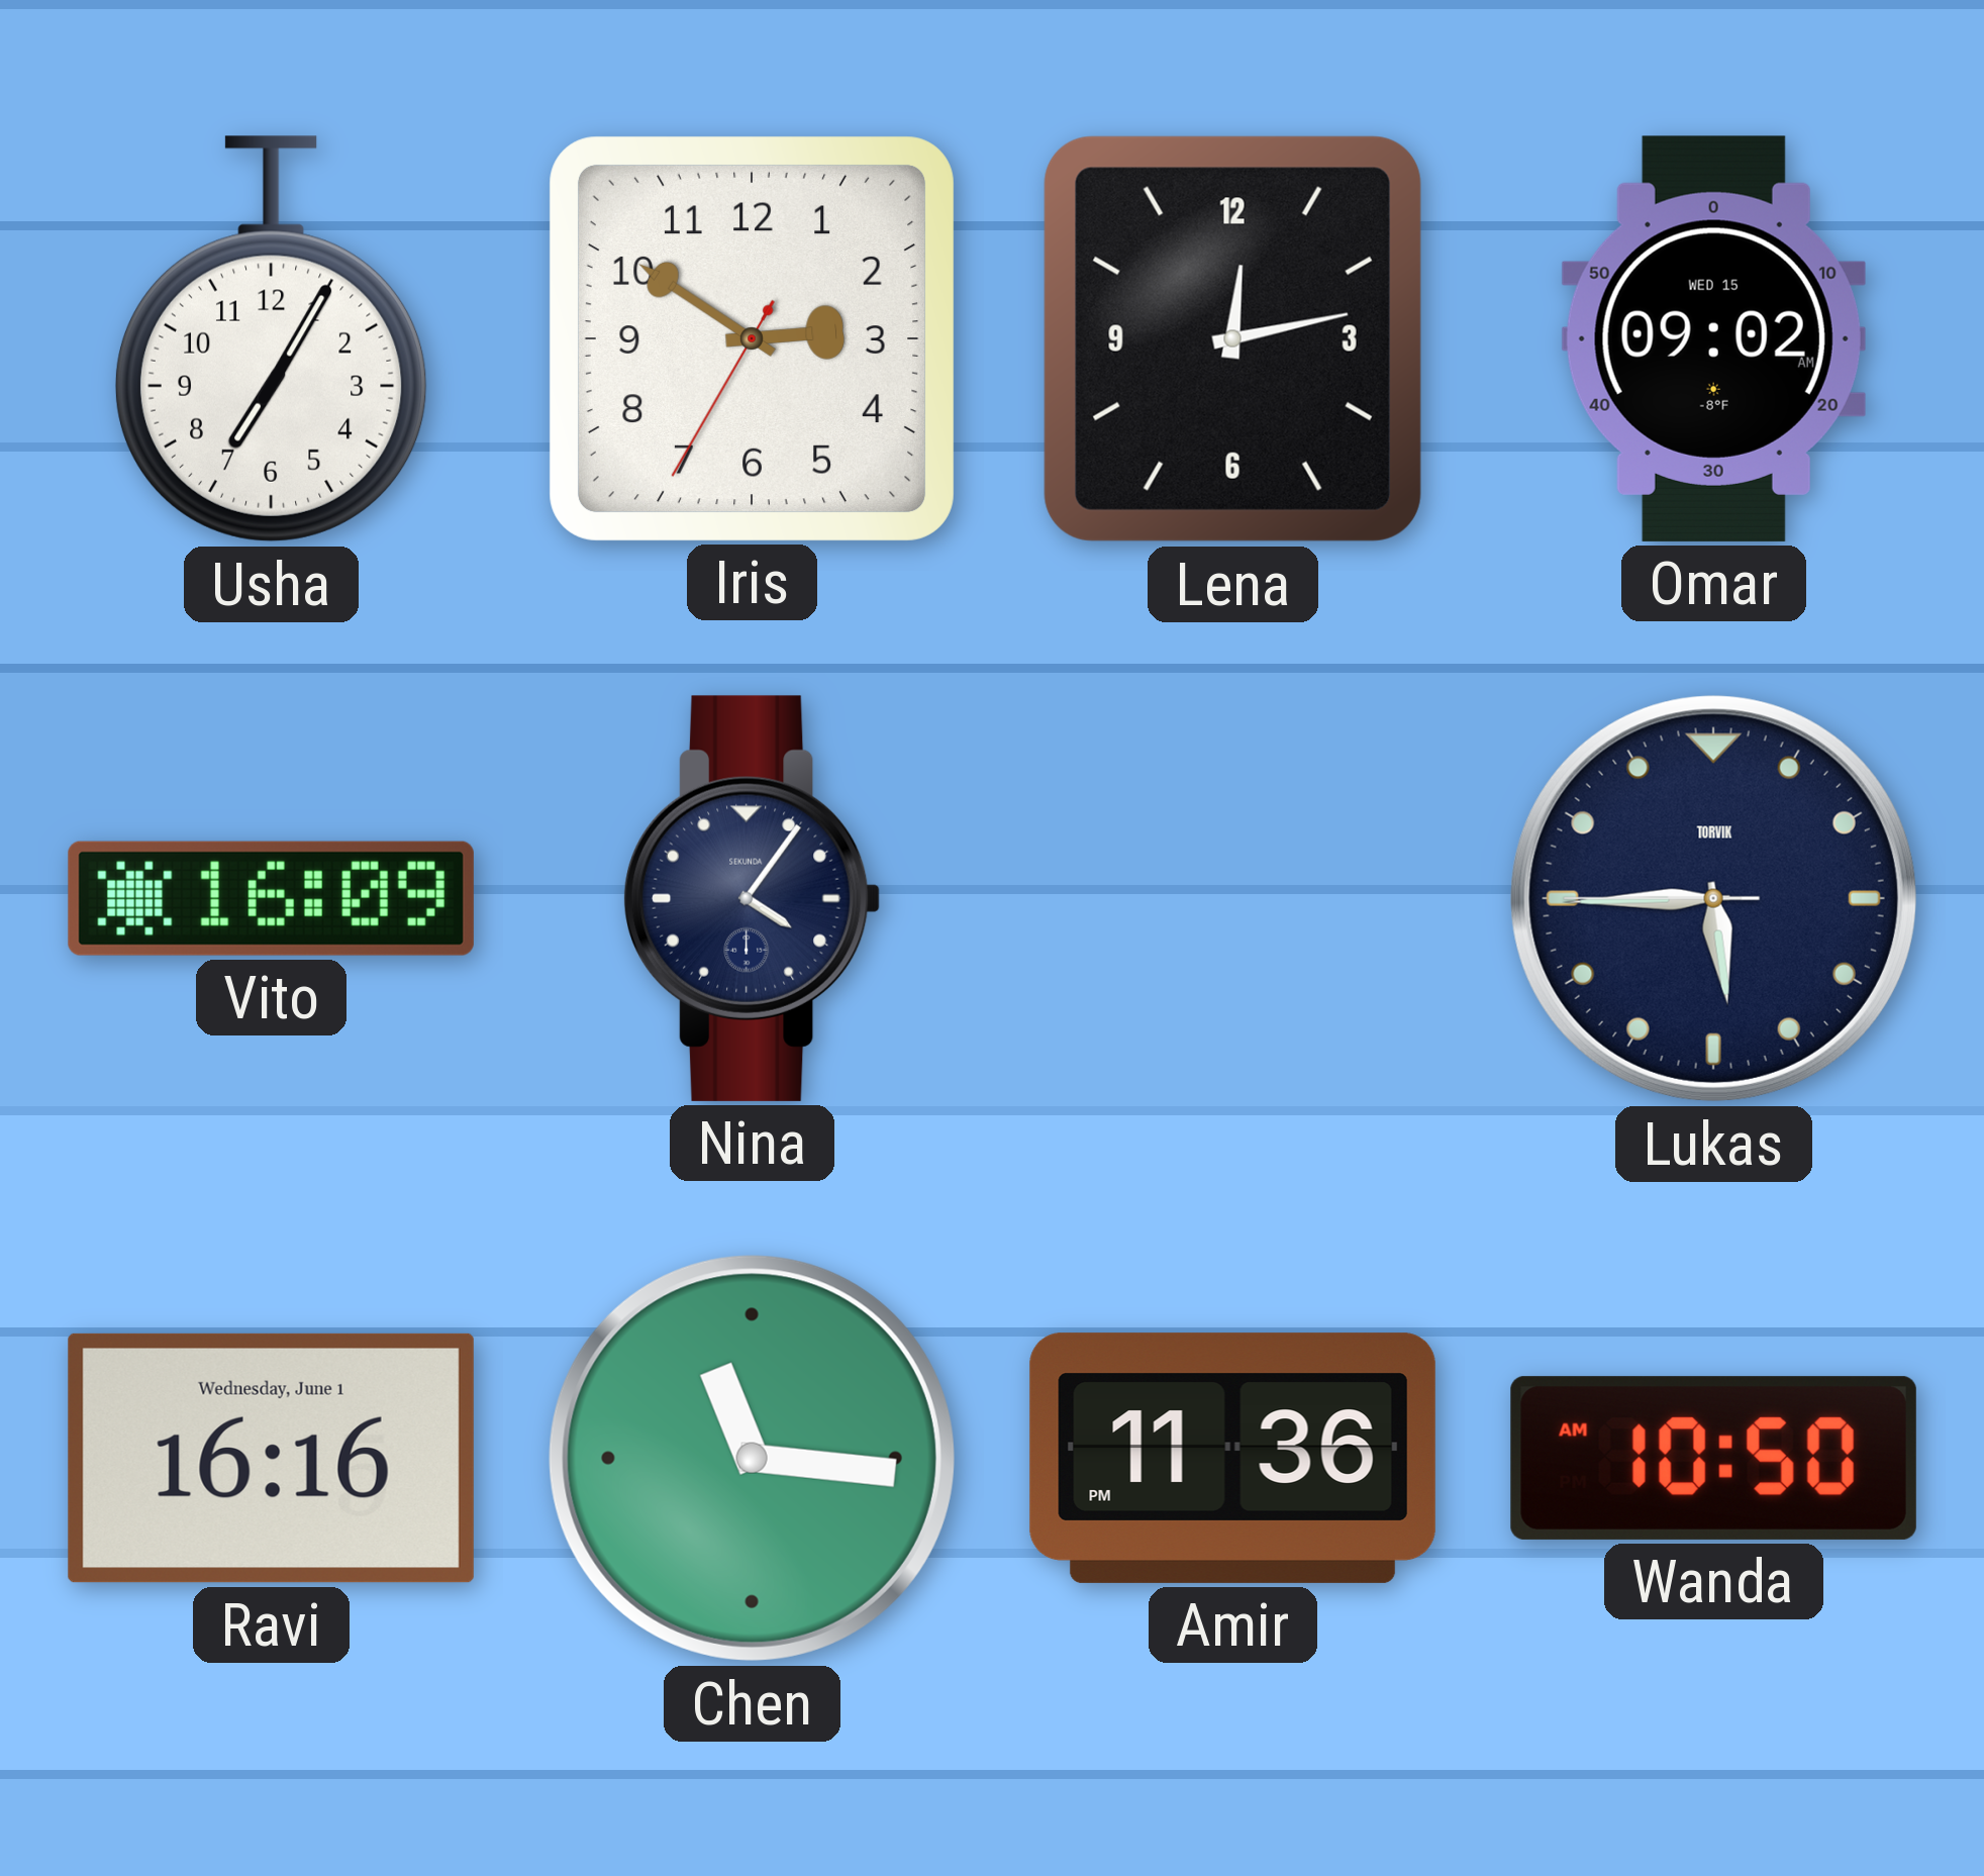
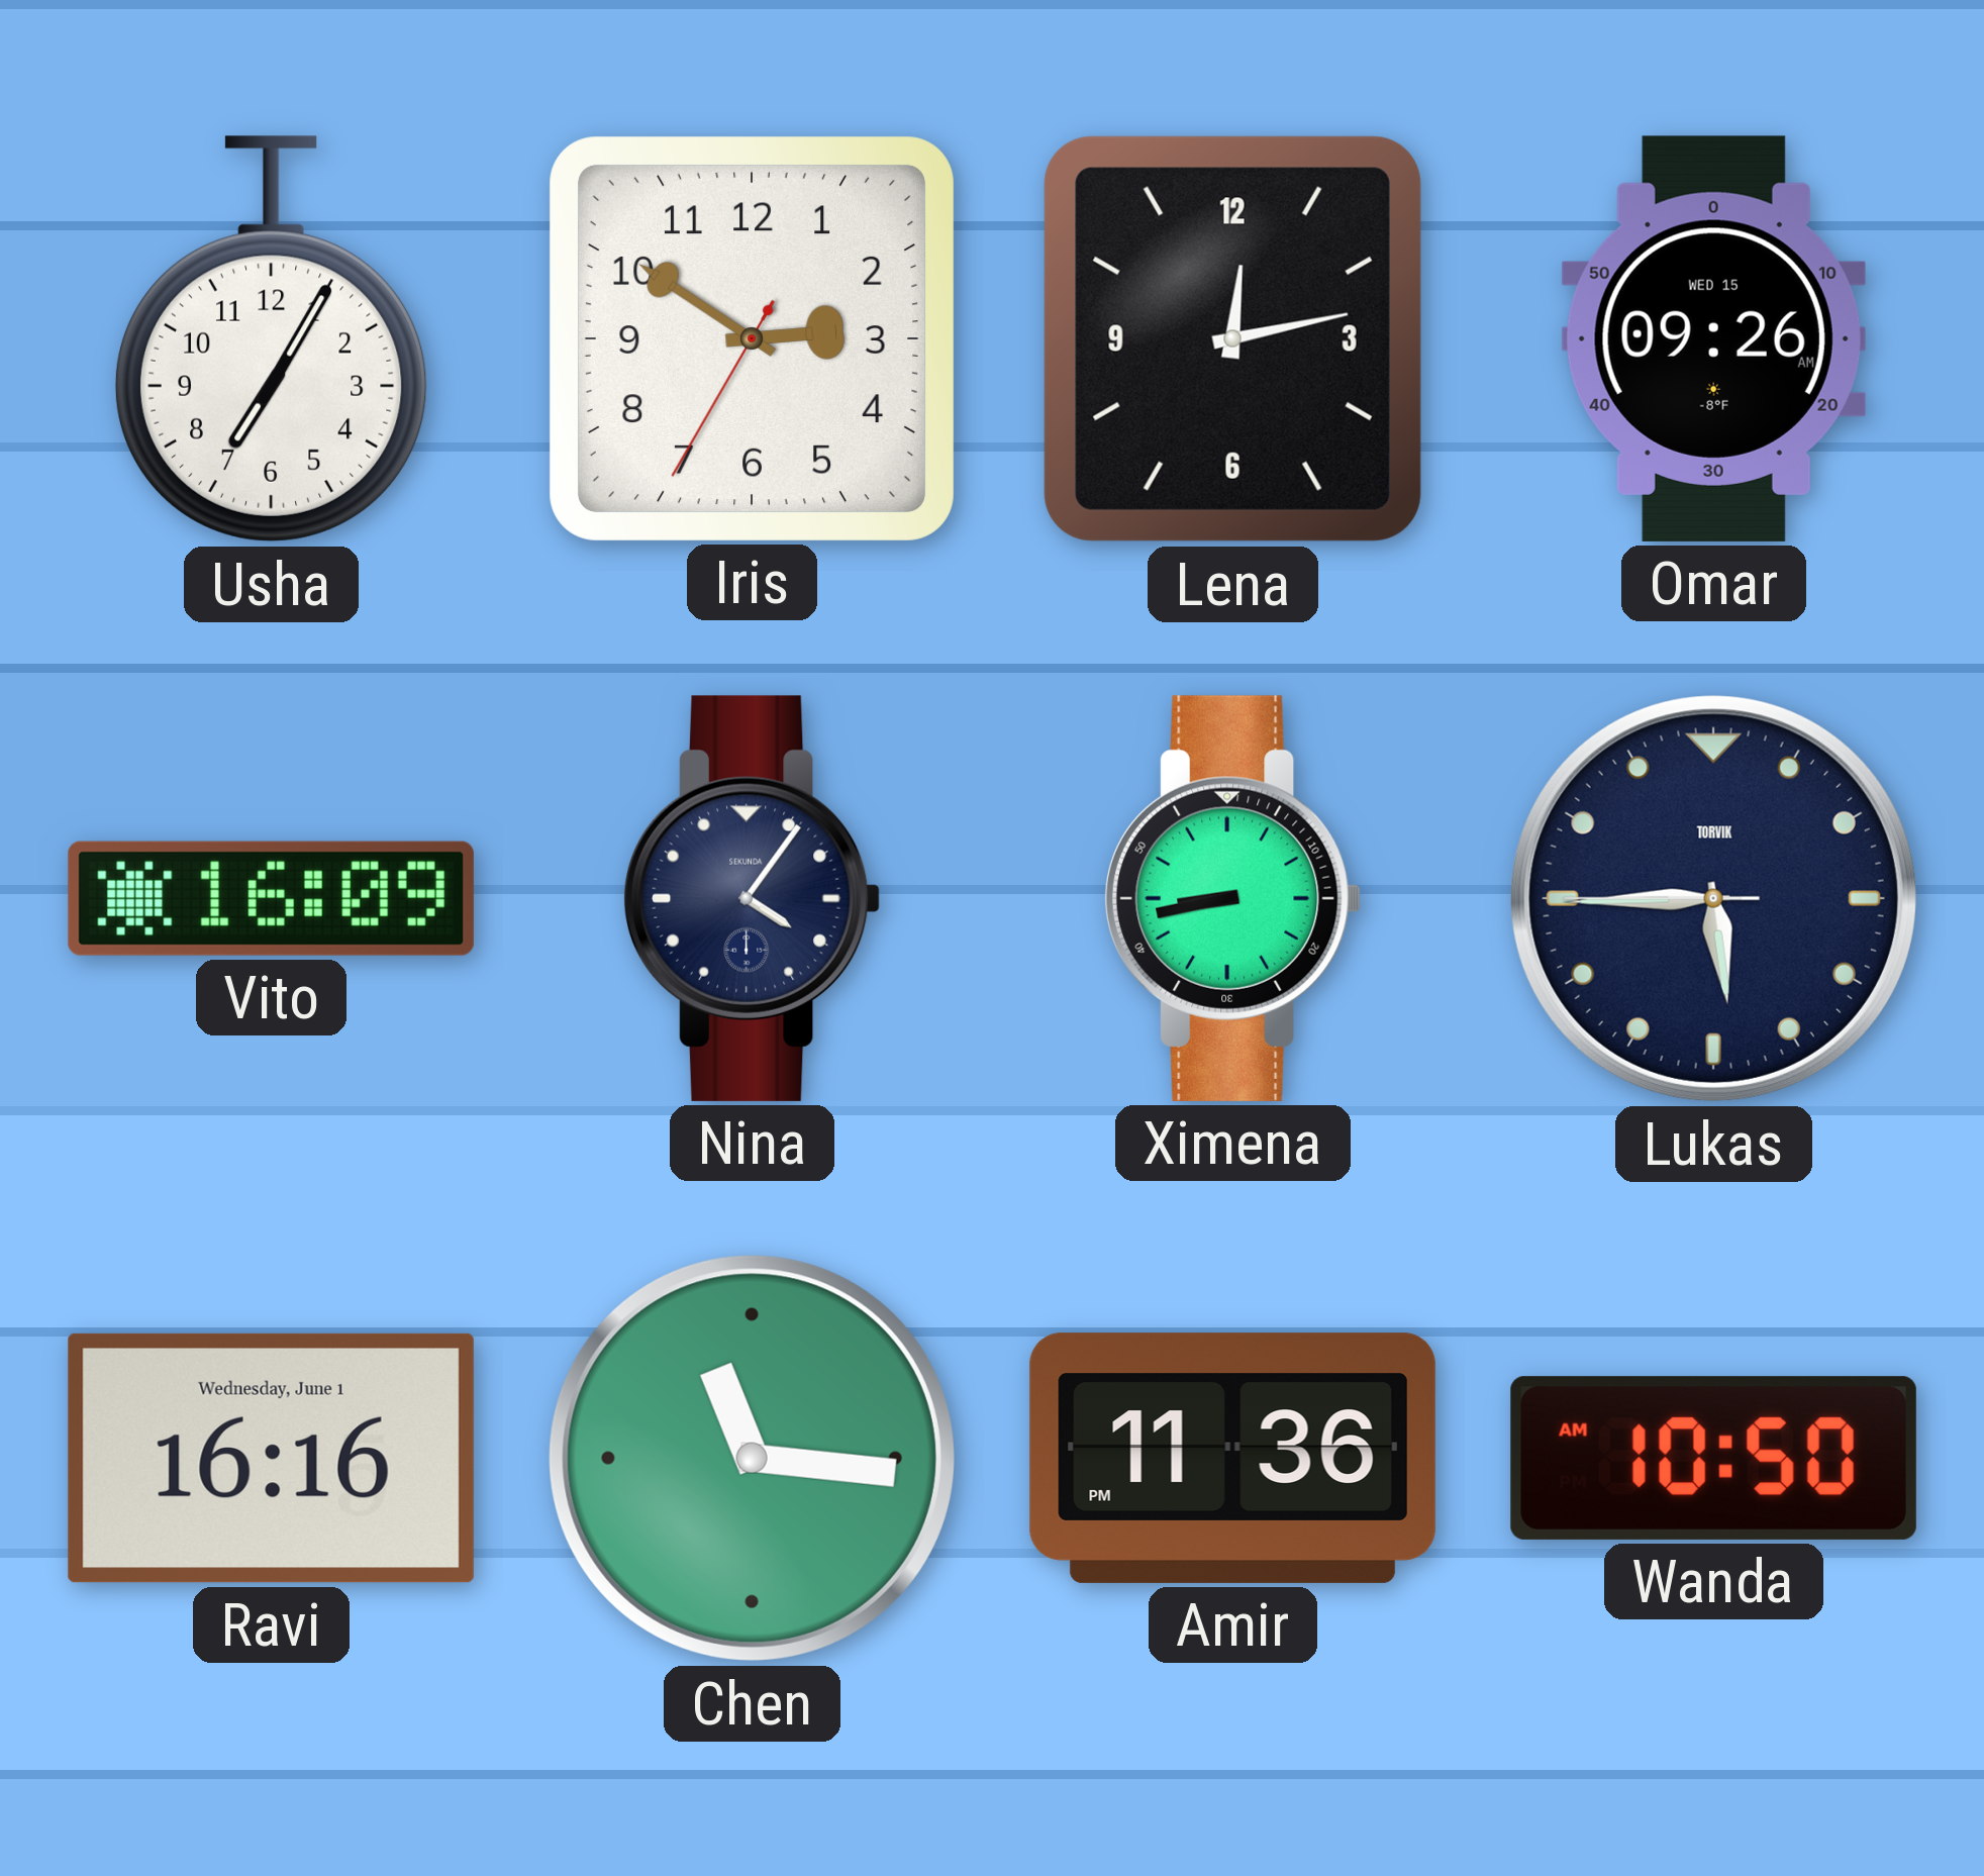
Omar: 09:02 -> 09:26
Ximena: none -> 8:43
